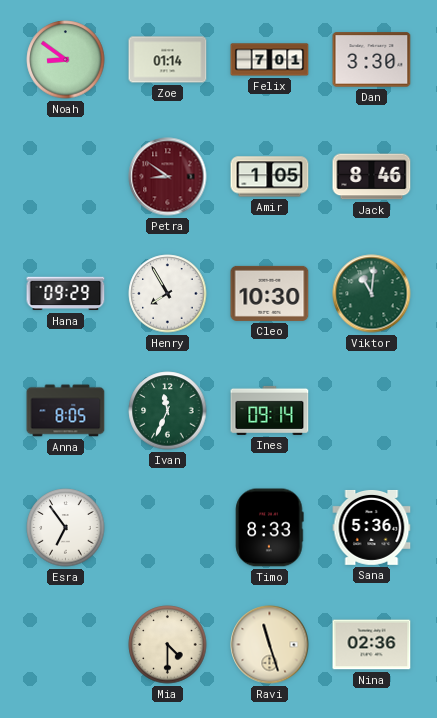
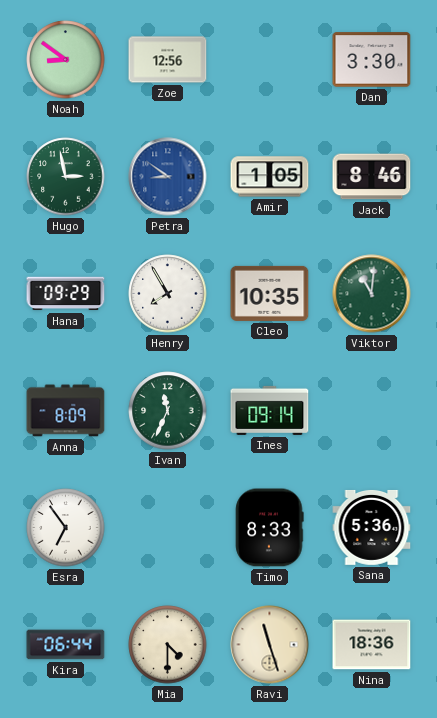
Zoe: 01:14 -> 12:56
Felix: 7:01 -> none
Hugo: none -> 2:58
Petra dial: burgundy -> blue
Cleo: 10:30 -> 10:35
Anna: 8:05 -> 8:09
Kira: none -> 06:44
Nina: 02:36 -> 18:36
